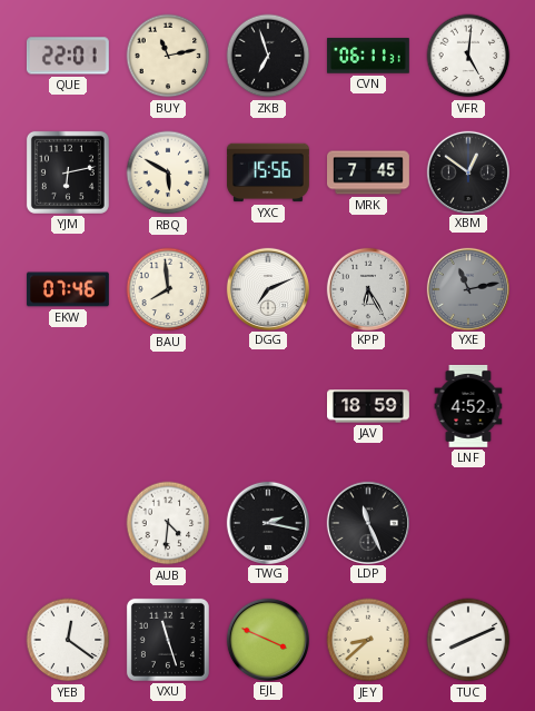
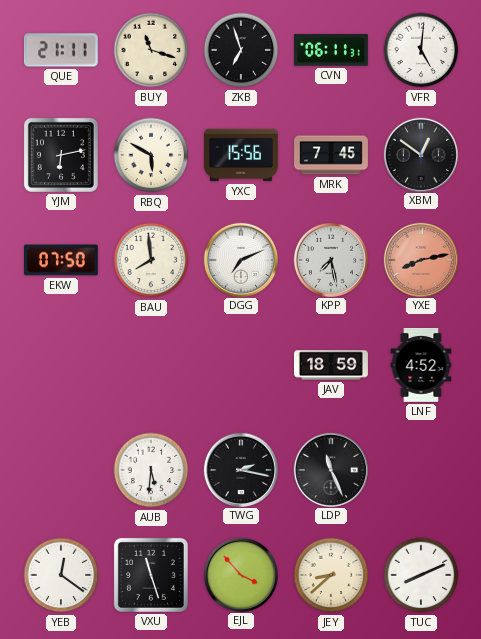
QUE: 22:01 -> 21:11
BUY: 11:13 -> 11:18
EKW: 07:46 -> 07:50
KPP: 6:25 -> 7:28
YXE: 11:13 -> 8:13
YXE dial: grey -> salmon
AUB: 4:31 -> 5:31
EJL: 3:49 -> 3:53
